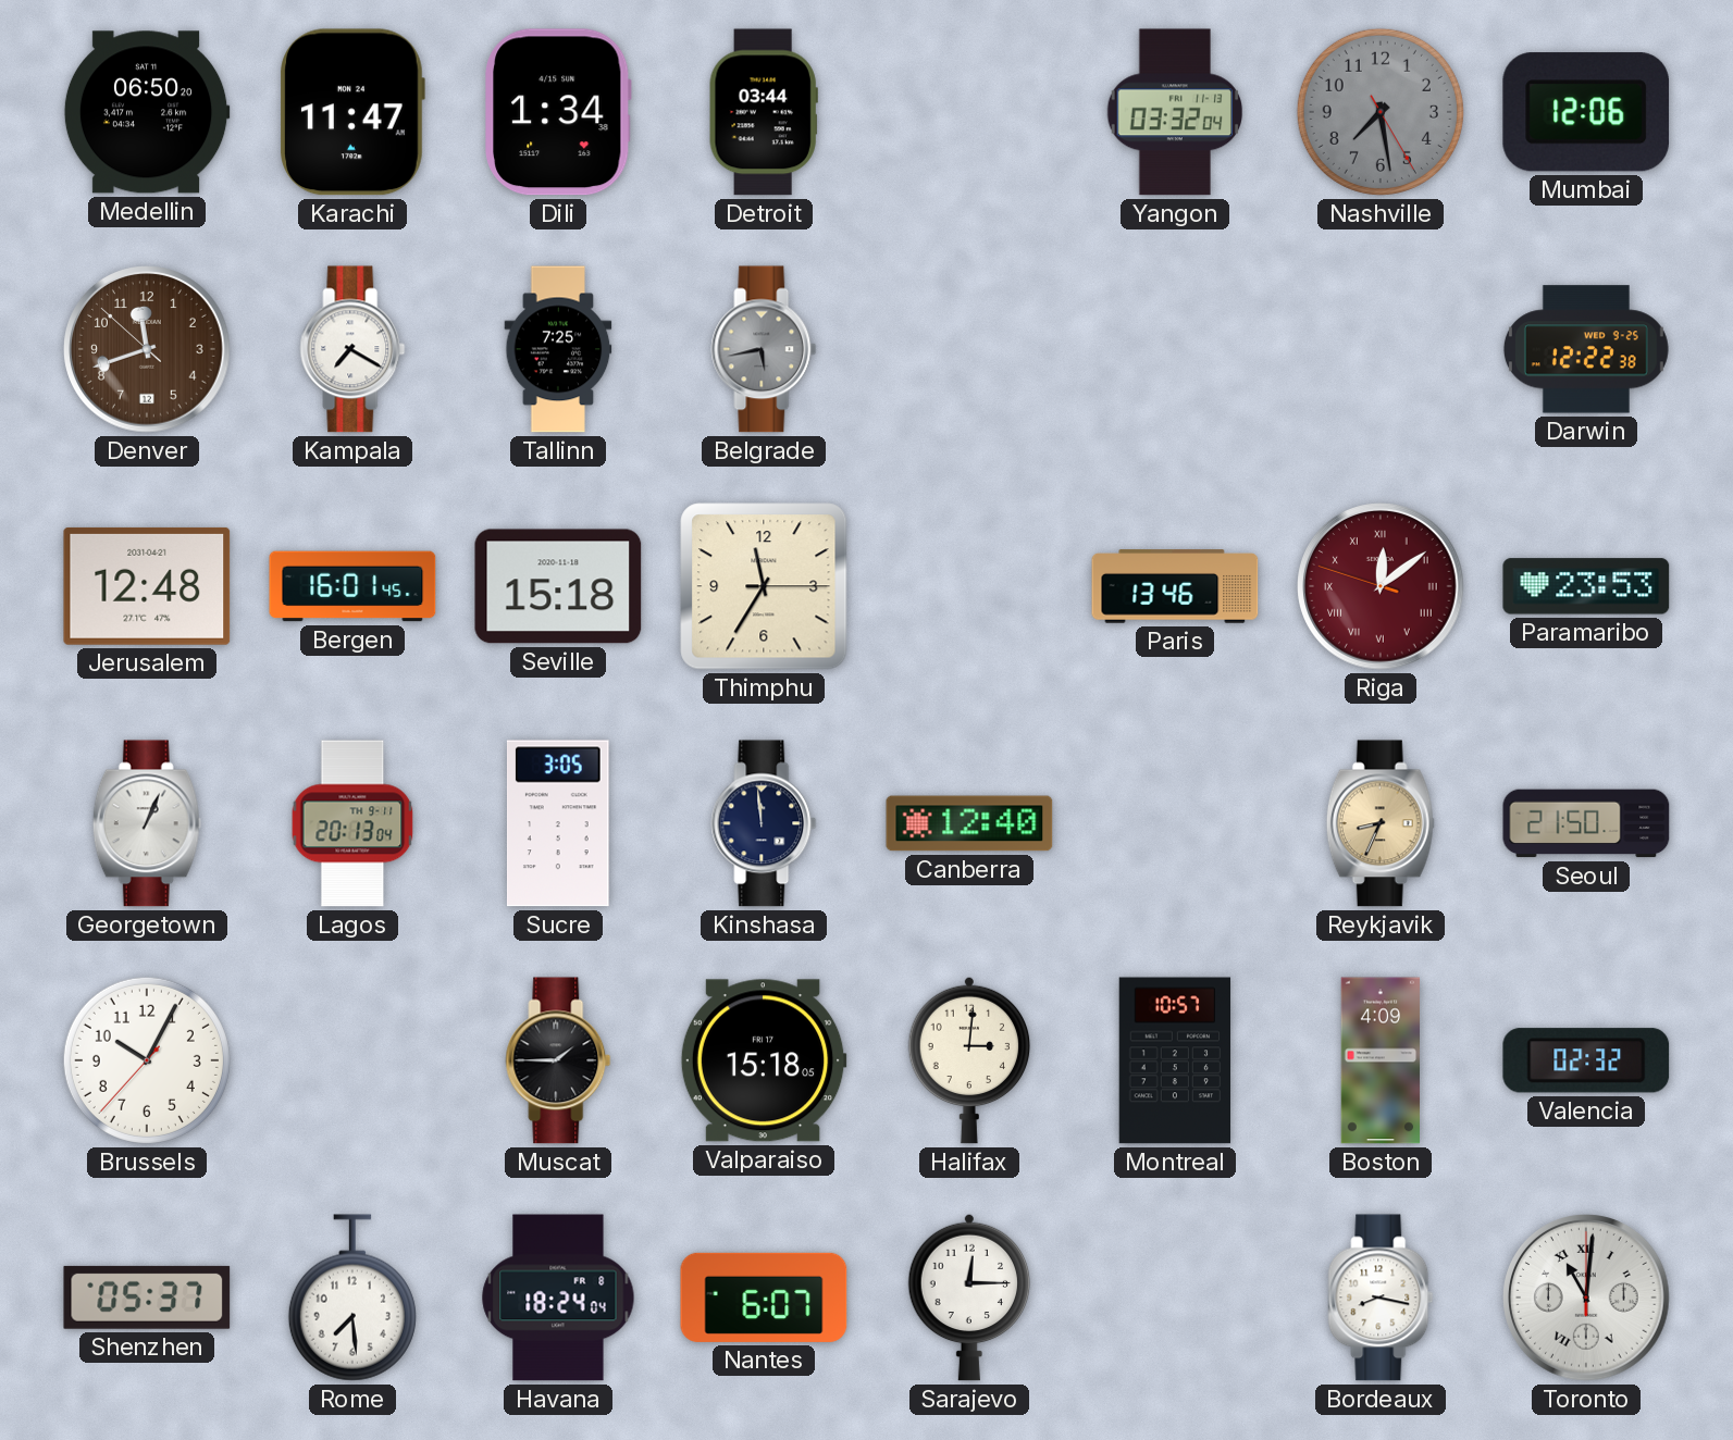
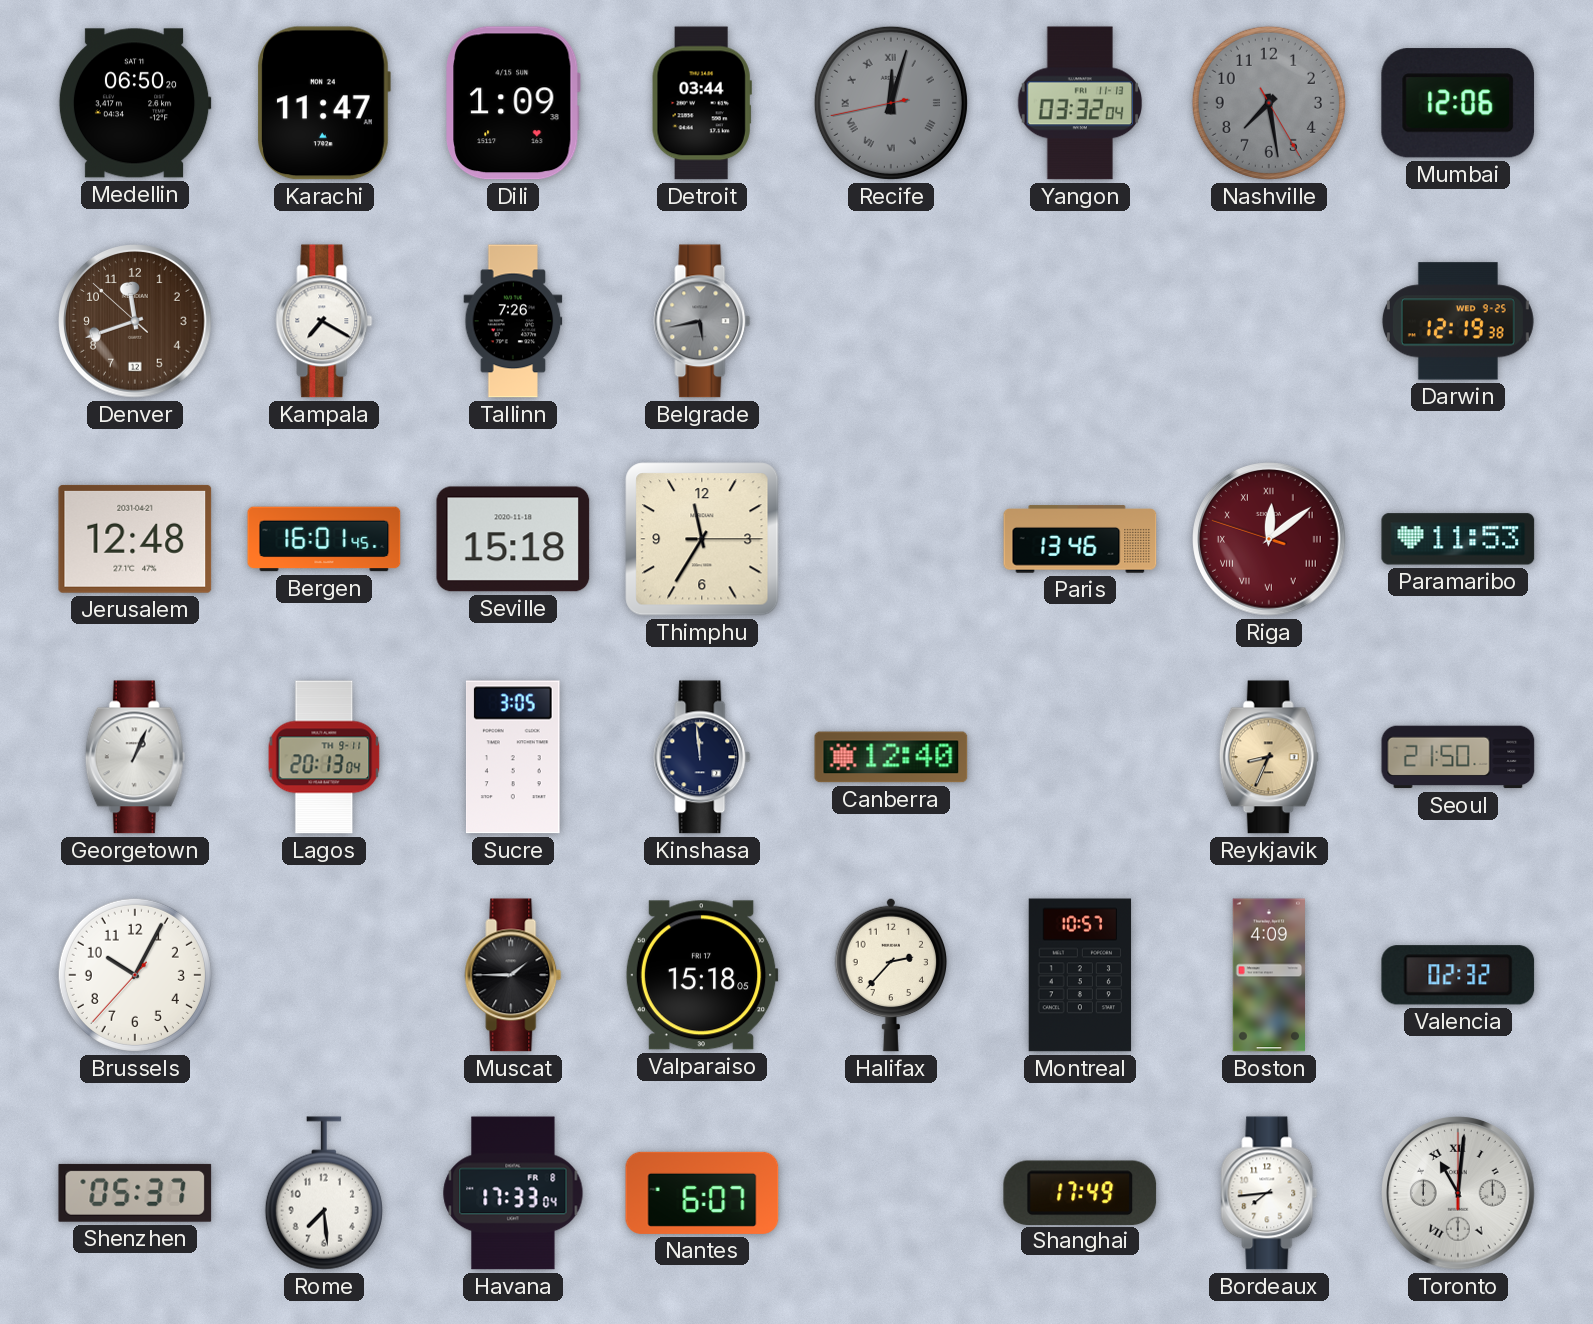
Dili: 1:34 -> 1:09
Recife: none -> 12:02
Tallinn: 7:25 -> 7:26
Darwin: 12:22 -> 12:19
Paramaribo: 23:53 -> 11:53
Halifax: 3:01 -> 2:37
Havana: 18:24 -> 17:33
Sarajevo: 12:15 -> none
Shanghai: none -> 17:49
Bordeaux: 8:17 -> 7:44
